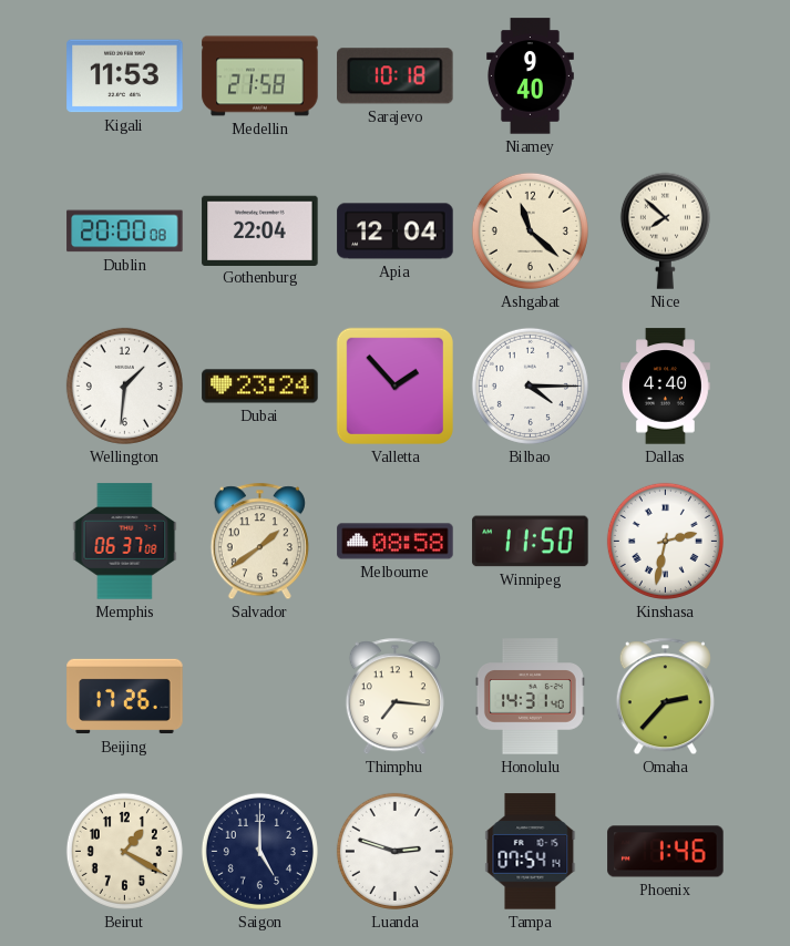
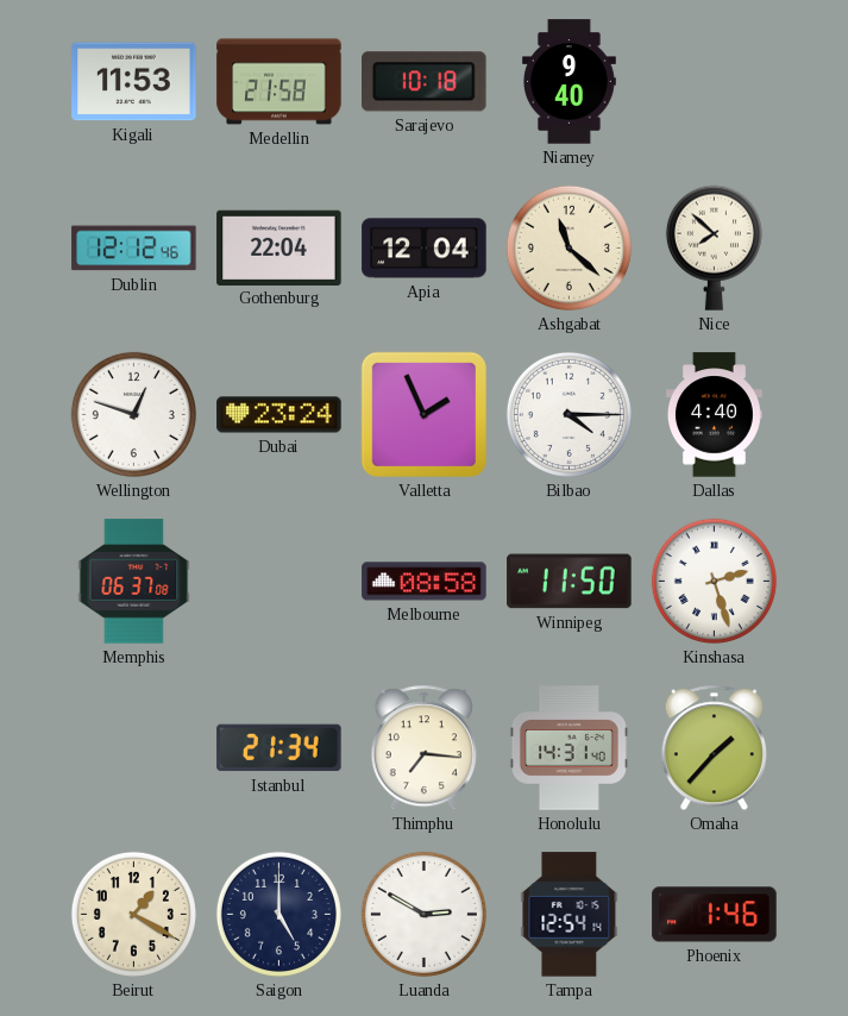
Dublin: 20:00 -> 12:12
Wellington: 1:31 -> 12:48
Valletta: 1:53 -> 1:56
Salvador: 1:39 -> none
Kinshasa: 2:32 -> 2:27
Beijing: 17:26 -> none
Istanbul: none -> 21:34
Omaha: 2:37 -> 1:37
Luanda: 2:48 -> 2:50
Tampa: 07:54 -> 12:54
